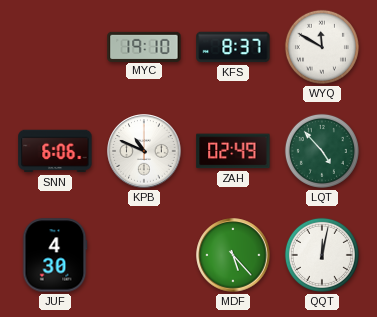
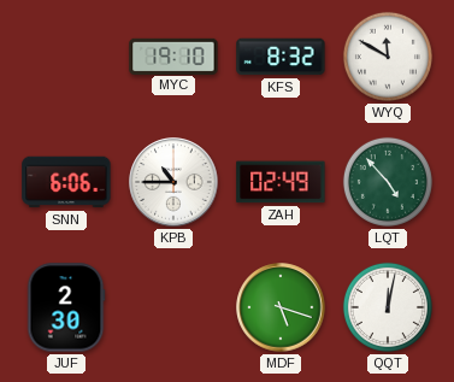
KFS: 8:37 -> 8:32
KPB: 10:49 -> 10:45
JUF: 4:30 -> 2:30
MDF: 5:23 -> 5:18
